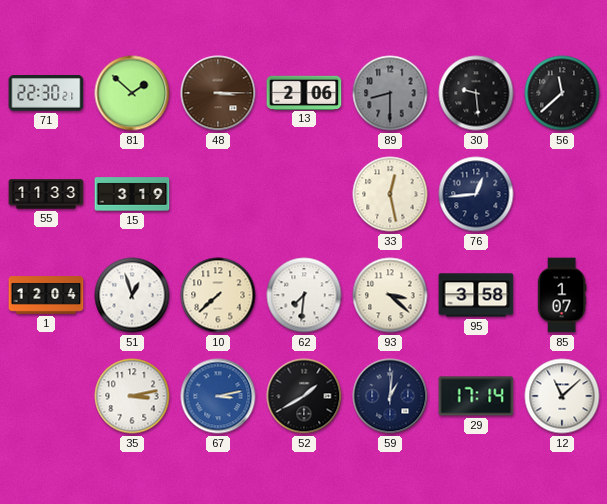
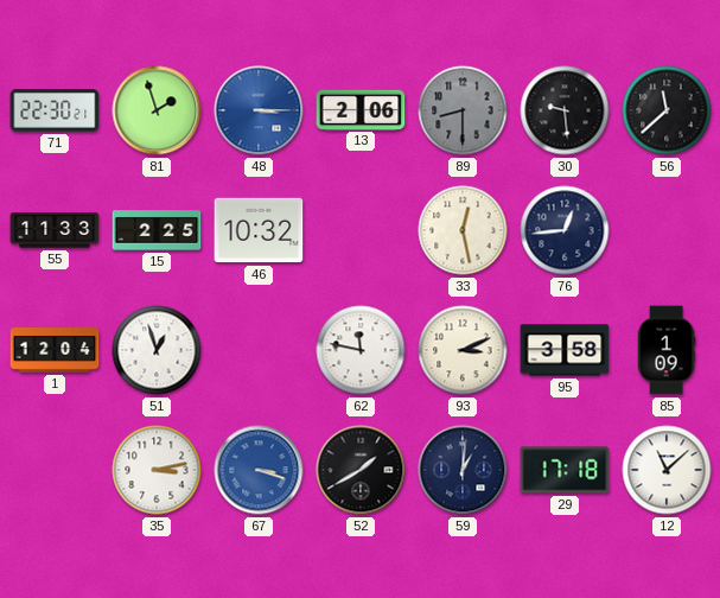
81: 1:52 -> 1:57
48 dial: brown -> blue
15: 3:19 -> 2:25
46: none -> 10:32
10: 7:38 -> none
62: 7:31 -> 11:47
93: 3:22 -> 3:11
85: 1:07 -> 1:09
67: 3:13 -> 3:18
29: 17:14 -> 17:18
